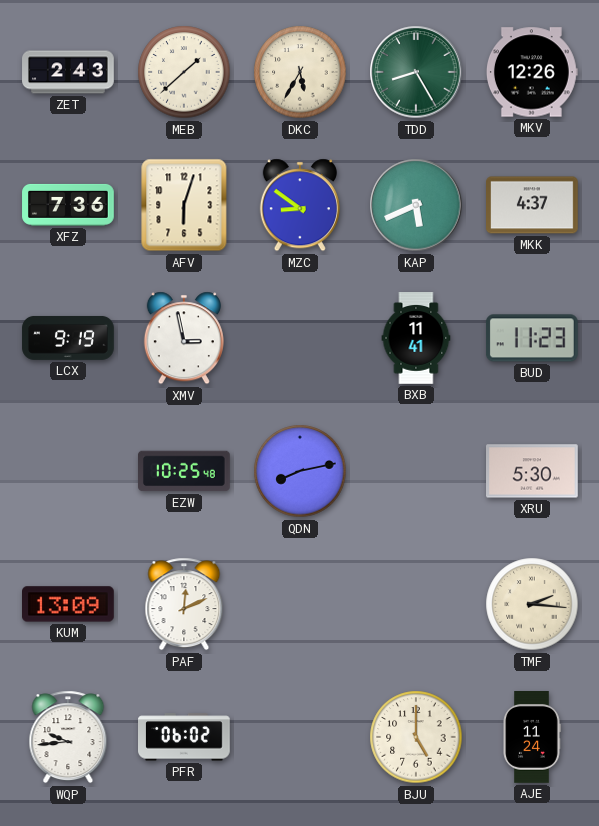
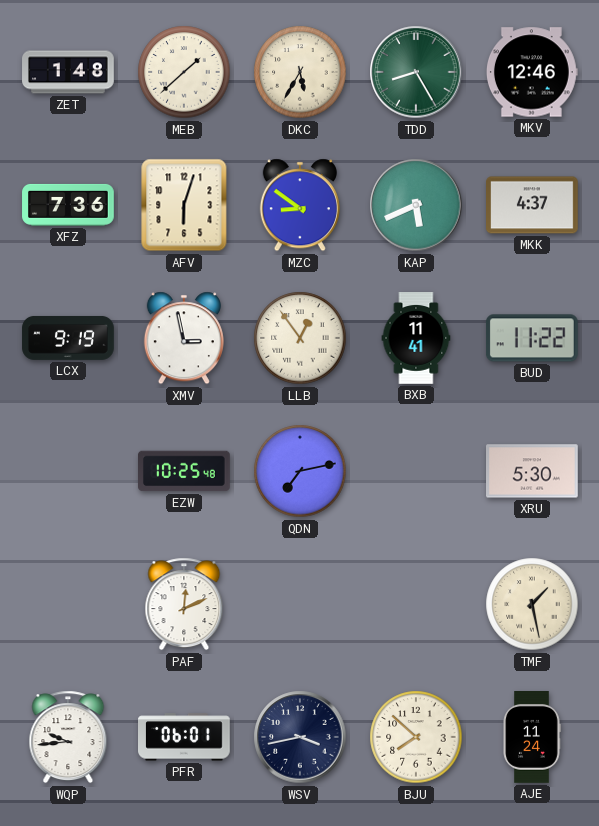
ZET: 2:43 -> 1:48
MKV: 12:26 -> 12:46
LLB: none -> 12:54
BUD: 11:23 -> 11:22
QDN: 8:13 -> 7:13
KUM: 13:09 -> none
TMF: 2:16 -> 1:28
PFR: 06:02 -> 06:01
WSV: none -> 3:43
BJU: 5:00 -> 7:52
